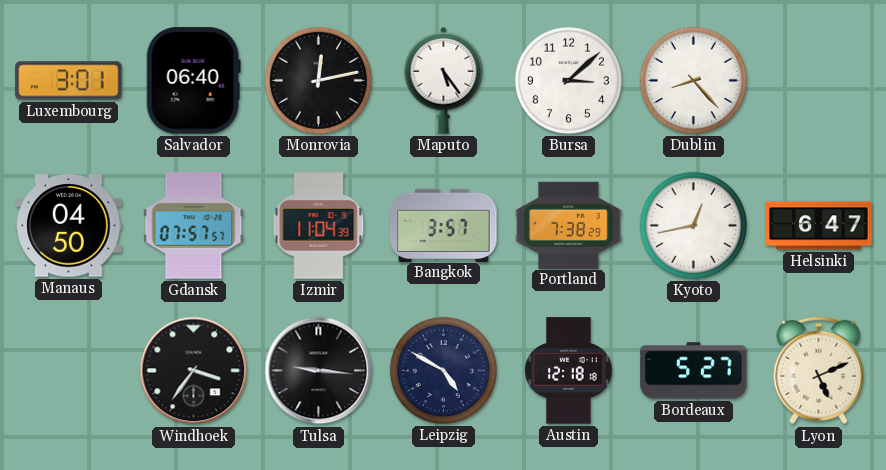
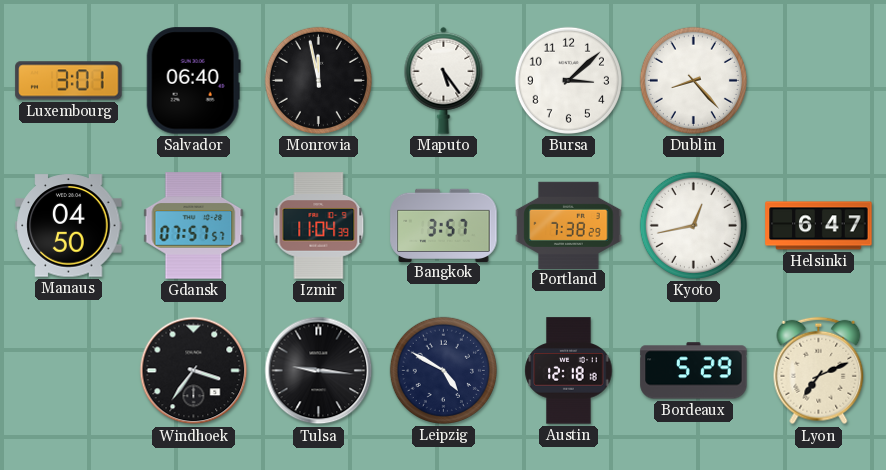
Monrovia: 12:13 -> 11:58
Bordeaux: 5:27 -> 5:29
Lyon: 5:11 -> 7:11
